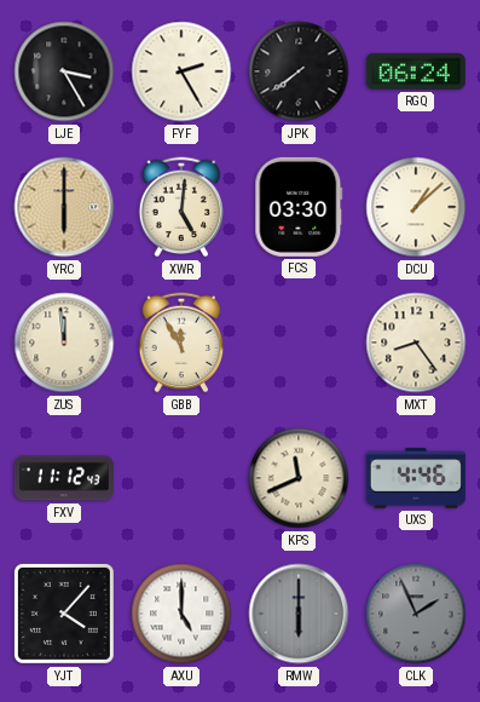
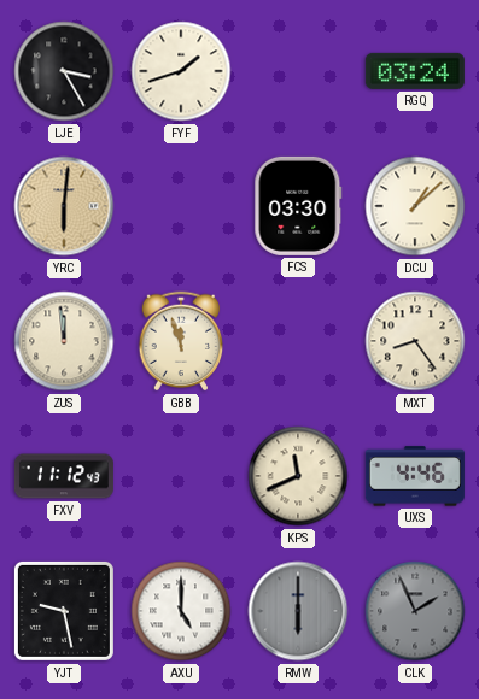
FYF: 2:25 -> 1:42
JPK: 7:39 -> none
RGQ: 06:24 -> 03:24
YRC: 6:00 -> 6:01
XWR: 5:01 -> none
GBB: 11:55 -> 11:57
YJT: 4:07 -> 9:28
